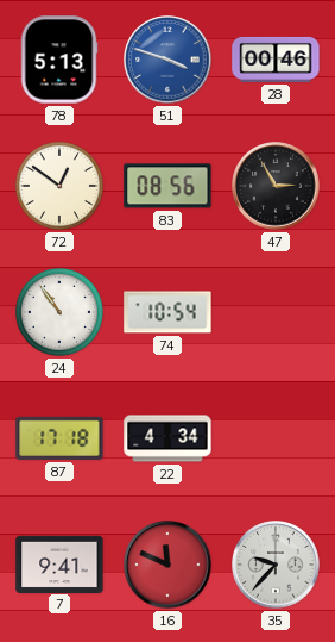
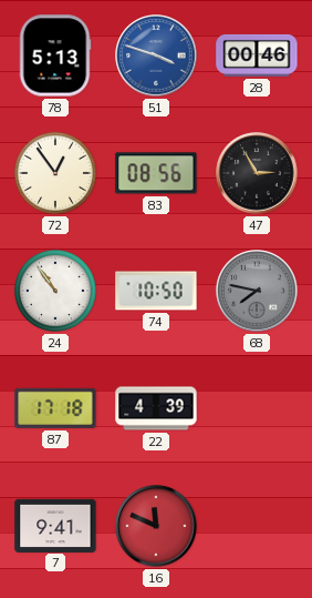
72: 12:51 -> 12:54
74: 10:54 -> 10:50
68: none -> 7:47
22: 4:34 -> 4:39
35: 9:37 -> none
